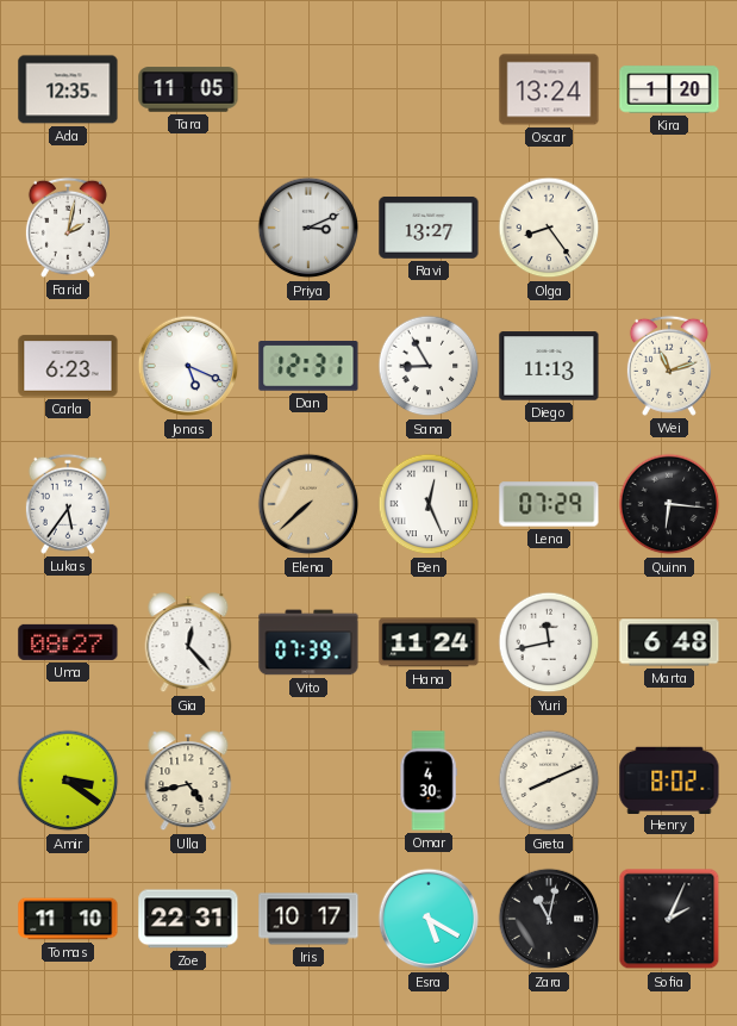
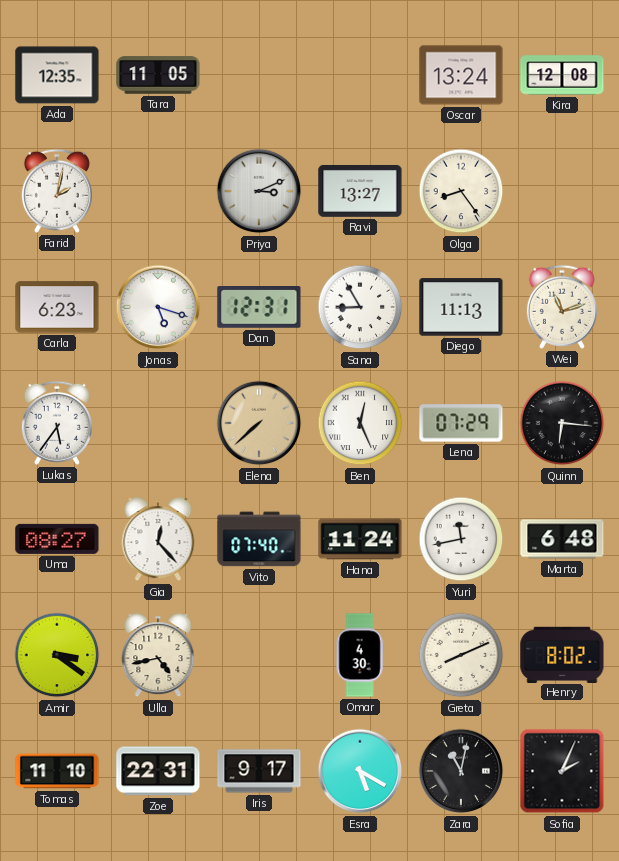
Kira: 1:20 -> 12:08
Jonas: 5:19 -> 5:18
Vito: 07:39 -> 07:40
Iris: 10:17 -> 9:17
